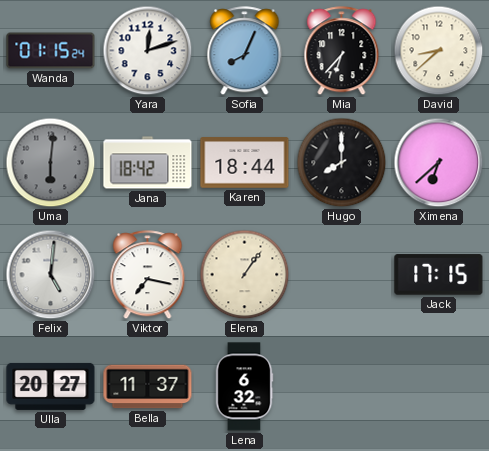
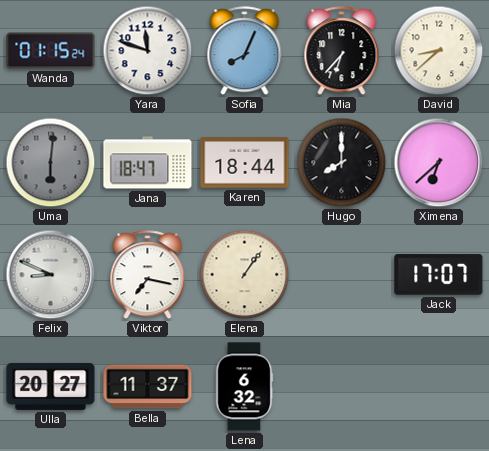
Yara: 12:12 -> 11:48
Jana: 18:42 -> 18:47
Felix: 5:01 -> 8:49
Jack: 17:15 -> 17:07
